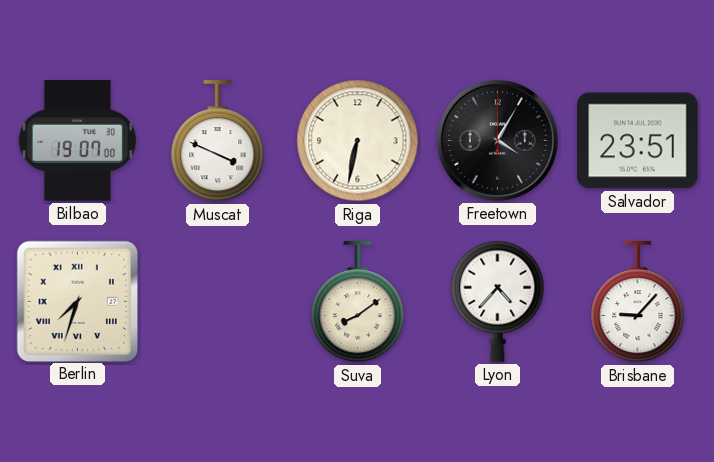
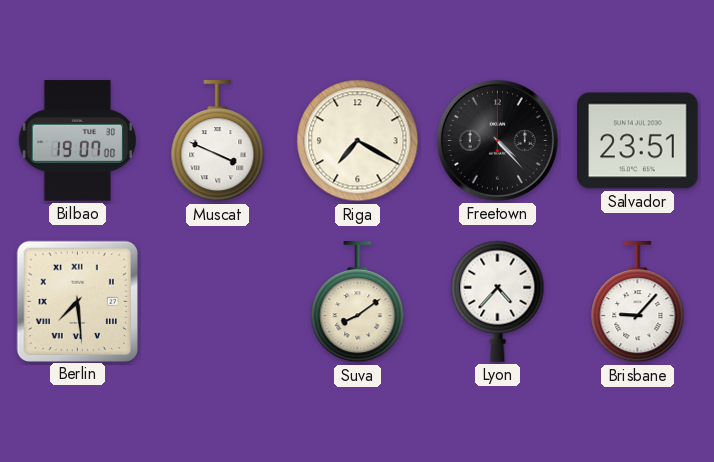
Riga: 6:32 -> 7:20
Freetown: 4:05 -> 4:23
Berlin: 7:33 -> 7:29
